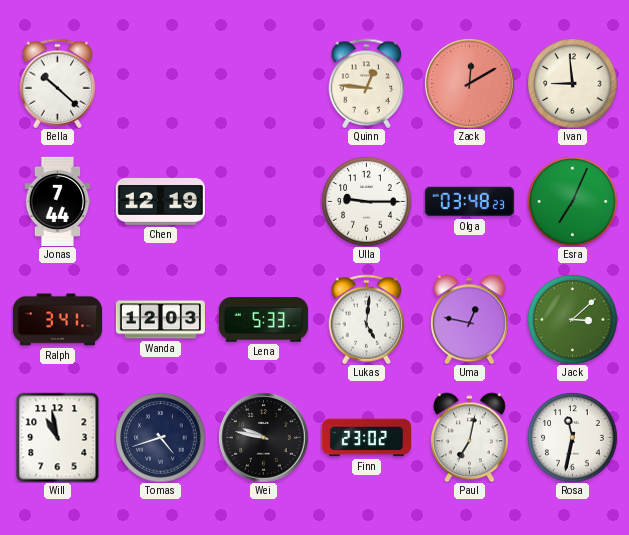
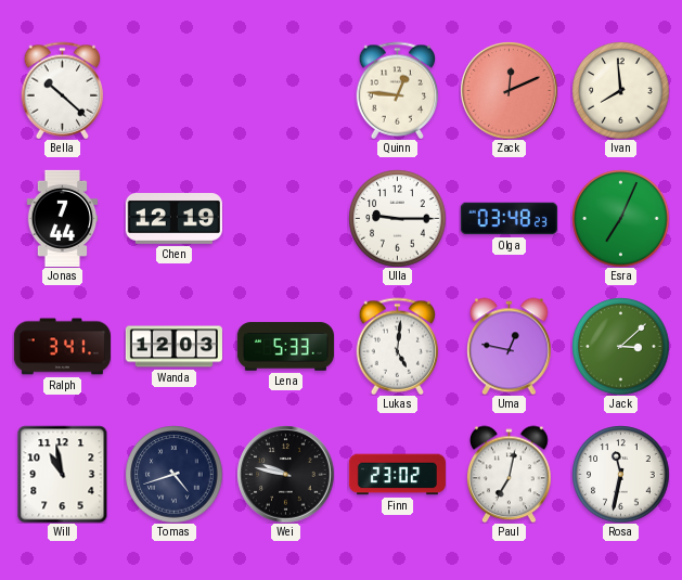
Zack: 12:10 -> 12:11
Ivan: 8:59 -> 7:59
